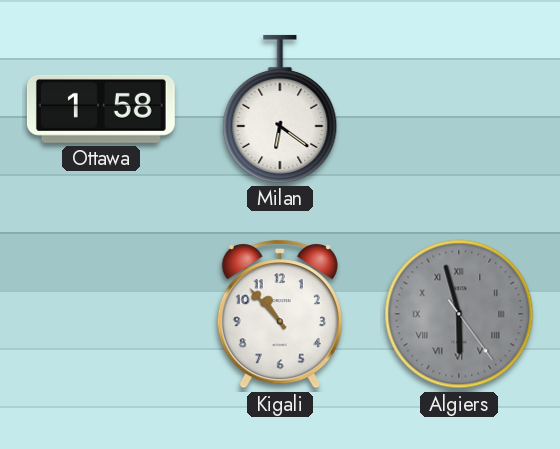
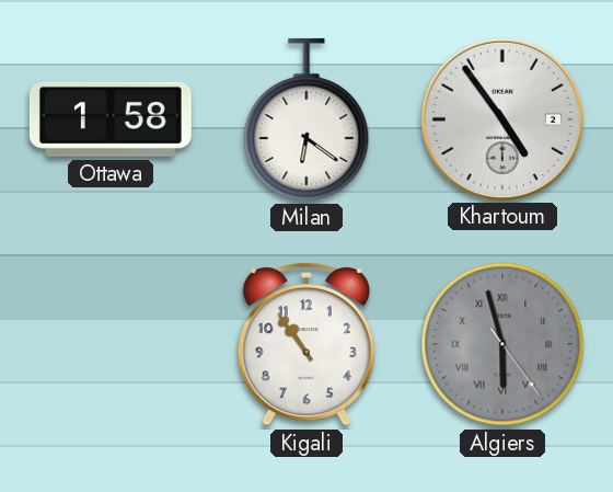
Khartoum: none -> 4:54
Kigali: 10:53 -> 10:54
